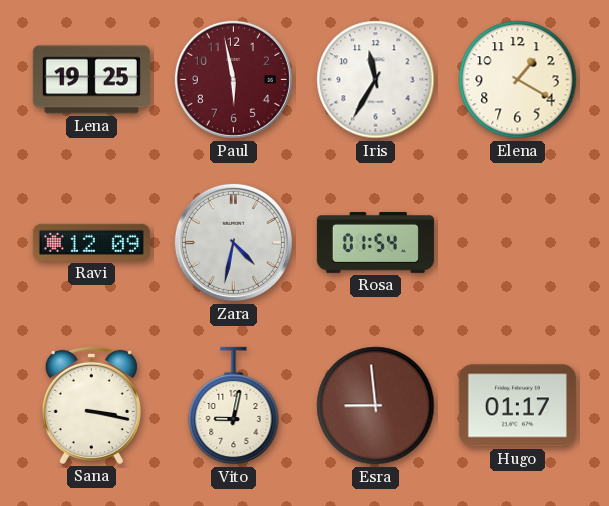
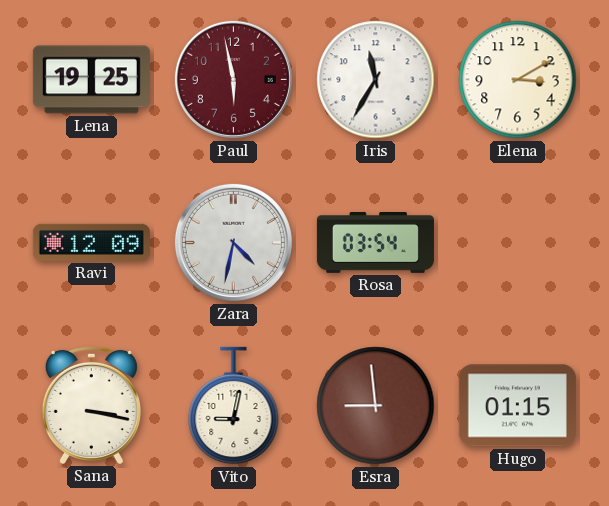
Elena: 1:20 -> 3:10
Rosa: 01:54 -> 03:54
Hugo: 01:17 -> 01:15
